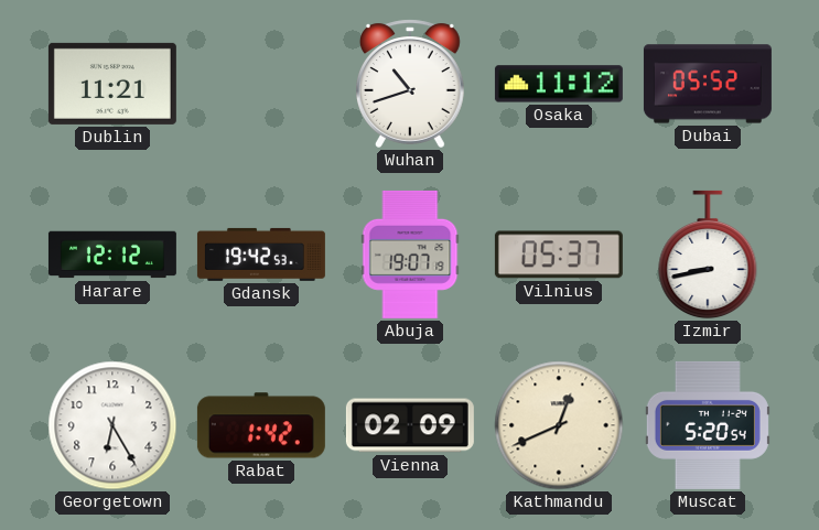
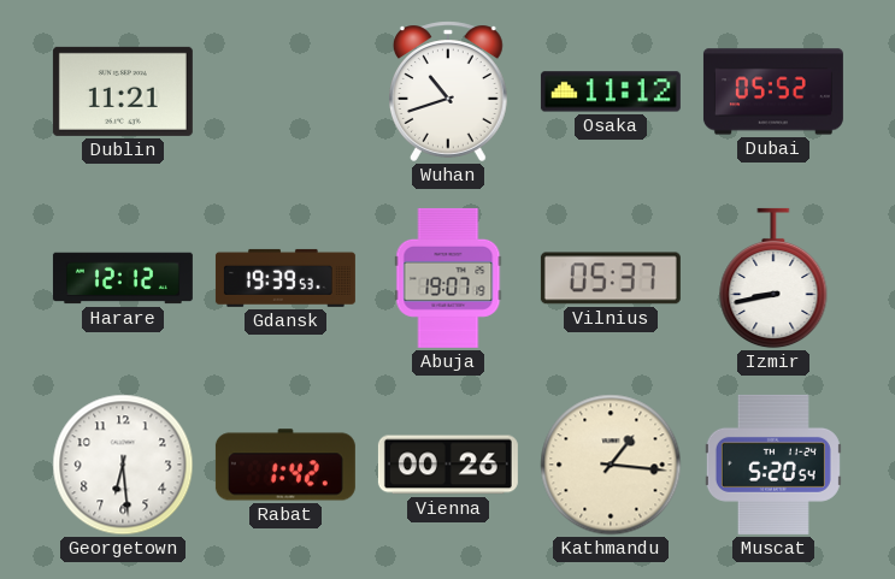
Gdansk: 19:42 -> 19:39
Georgetown: 6:25 -> 6:29
Vienna: 02:09 -> 00:26
Kathmandu: 12:41 -> 1:16
